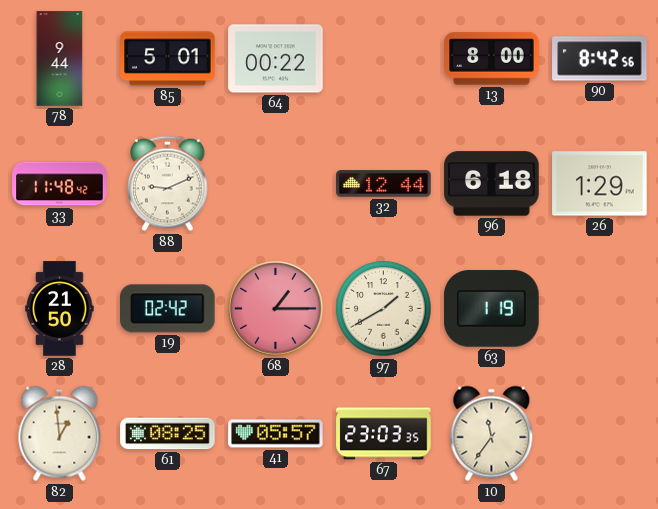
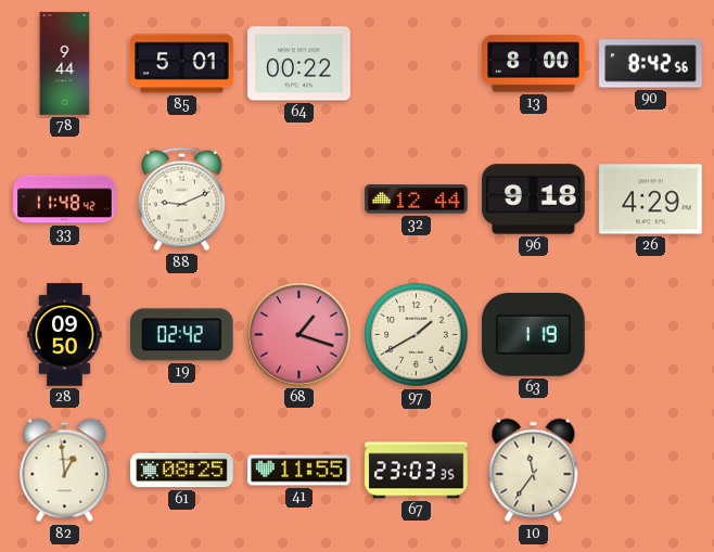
96: 6:18 -> 9:18
26: 1:29 -> 4:29
28: 21:50 -> 09:50
68: 1:15 -> 1:18
41: 05:57 -> 11:55
